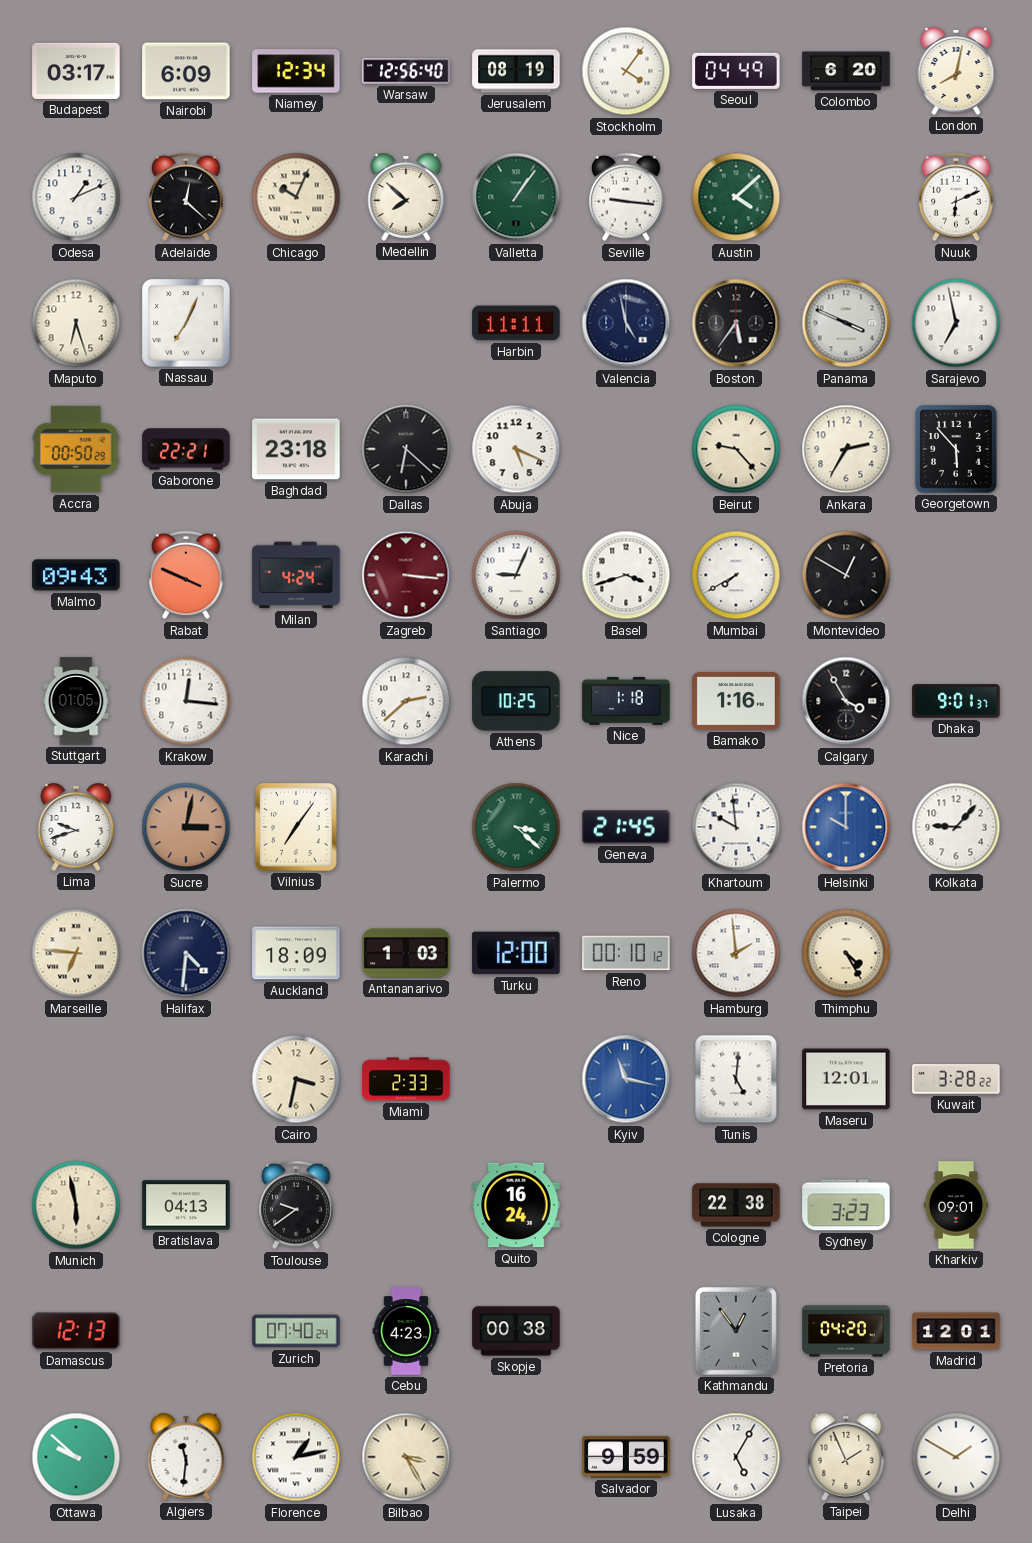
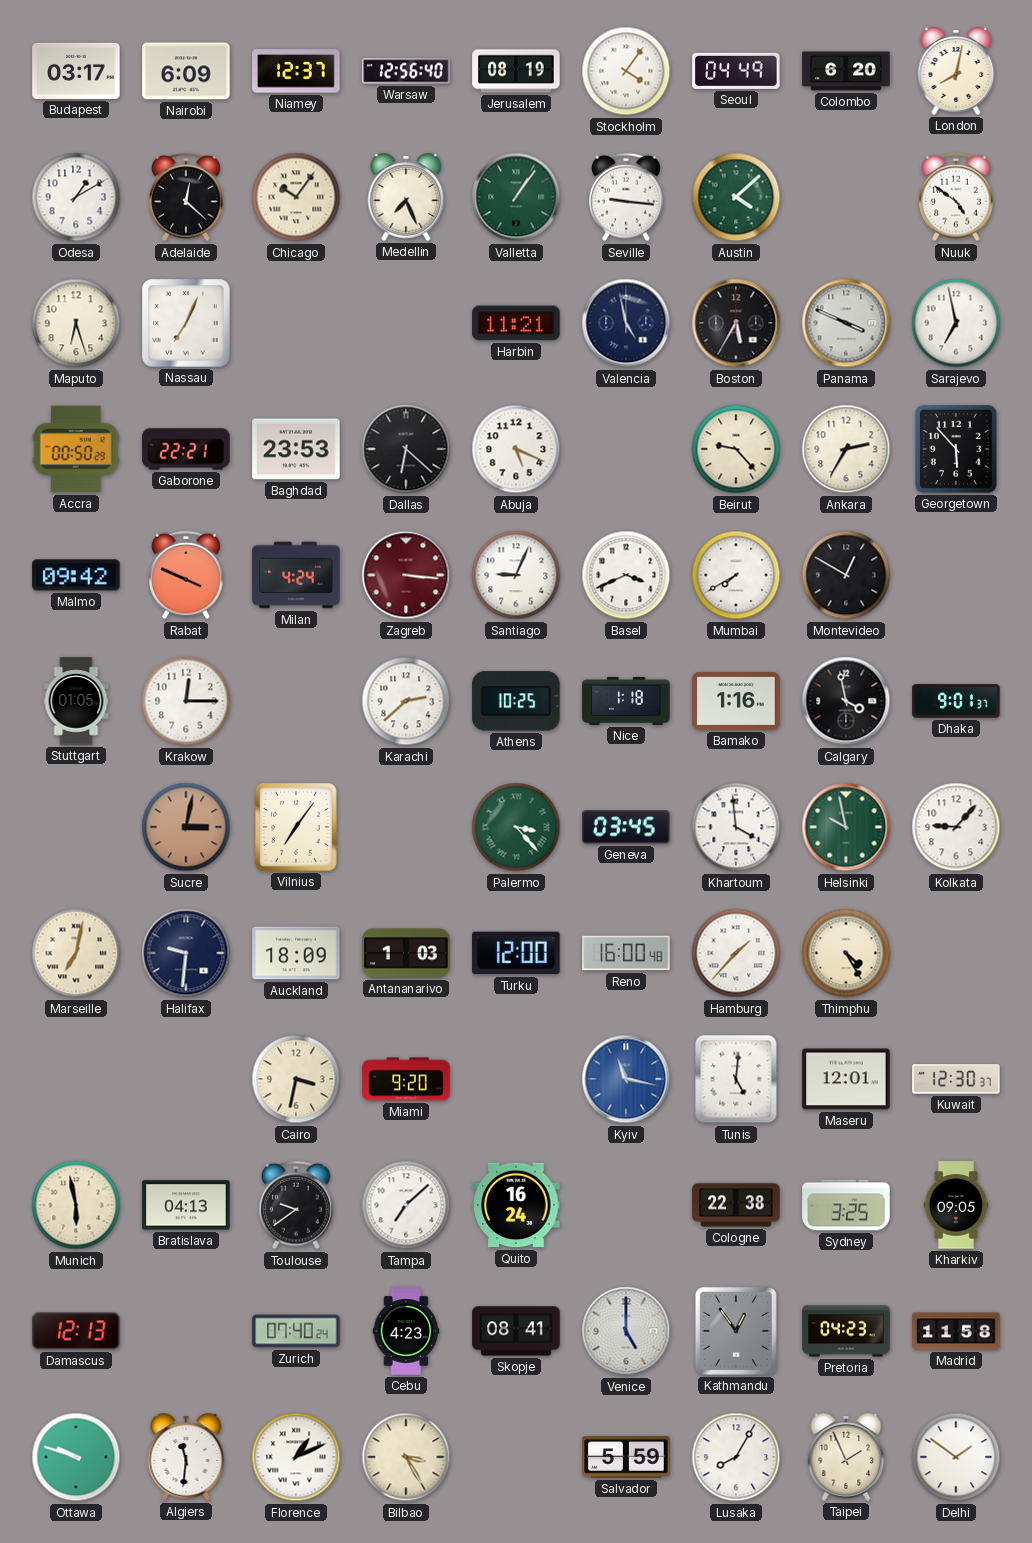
Niamey: 12:34 -> 12:37
Odesa: 1:11 -> 1:10
Chicago: 10:04 -> 10:06
Medellin: 7:52 -> 7:26
Nuuk: 6:11 -> 4:51
Harbin: 11:11 -> 11:21
Boston: 5:36 -> 5:35
Baghdad: 23:18 -> 23:53
Malmo: 09:43 -> 09:42
Basel: 3:42 -> 3:41
Krakow: 12:16 -> 12:15
Calgary: 3:55 -> 3:58
Lima: 9:42 -> none
Palermo: 3:22 -> 3:23
Geneva: 21:45 -> 03:45
Khartoum: 9:59 -> 3:59
Helsinki: 10:00 -> 9:58
Helsinki dial: blue -> green
Marseille: 6:46 -> 7:02
Halifax: 4:31 -> 9:31
Reno: 00:10 -> 16:00
Hamburg: 1:59 -> 1:37
Miami: 2:33 -> 9:20
Kuwait: 3:28 -> 12:30
Tampa: none -> 7:08
Sydney: 3:23 -> 3:25
Kharkiv: 09:01 -> 09:05
Skopje: 00:38 -> 08:41
Venice: none -> 5:00
Pretoria: 04:20 -> 04:23
Madrid: 12:01 -> 11:58
Ottawa: 9:52 -> 9:48
Florence: 1:13 -> 1:11
Salvador: 9:59 -> 5:59
Lusaka: 5:05 -> 8:05
Delhi: 1:50 -> 1:51
